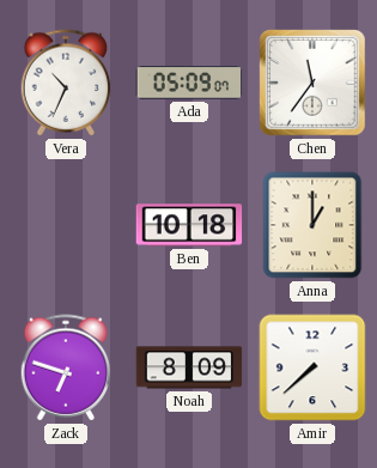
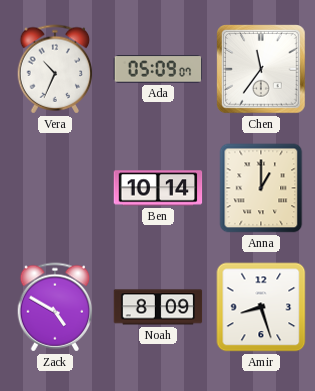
Ben: 10:18 -> 10:14
Zack: 6:48 -> 4:50
Amir: 7:38 -> 8:27
